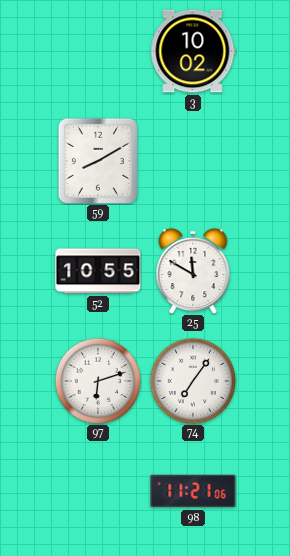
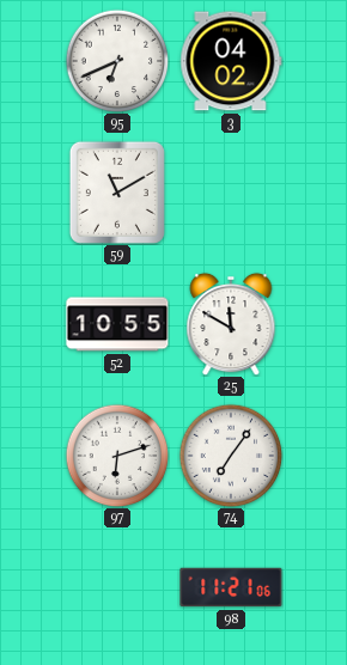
95: none -> 6:41
3: 10:02 -> 04:02
59: 8:10 -> 11:10
